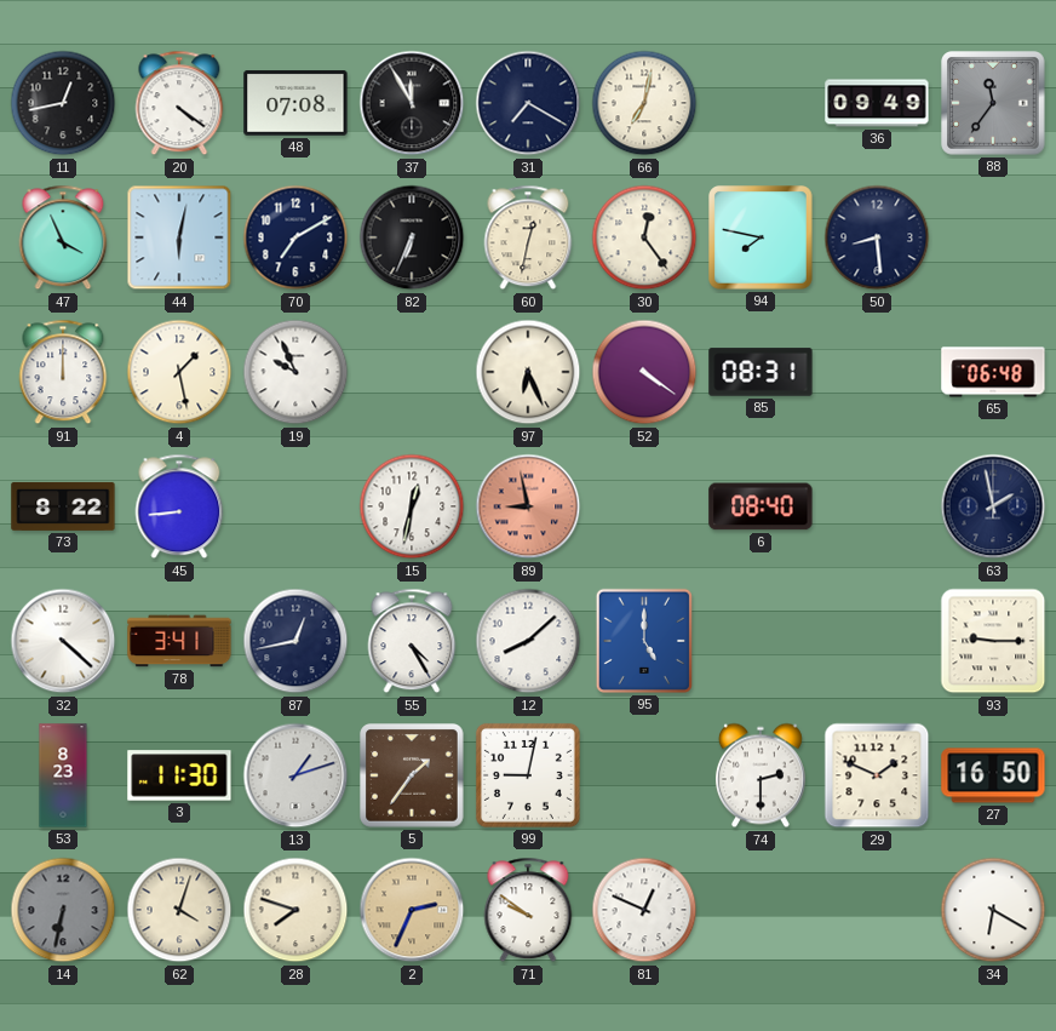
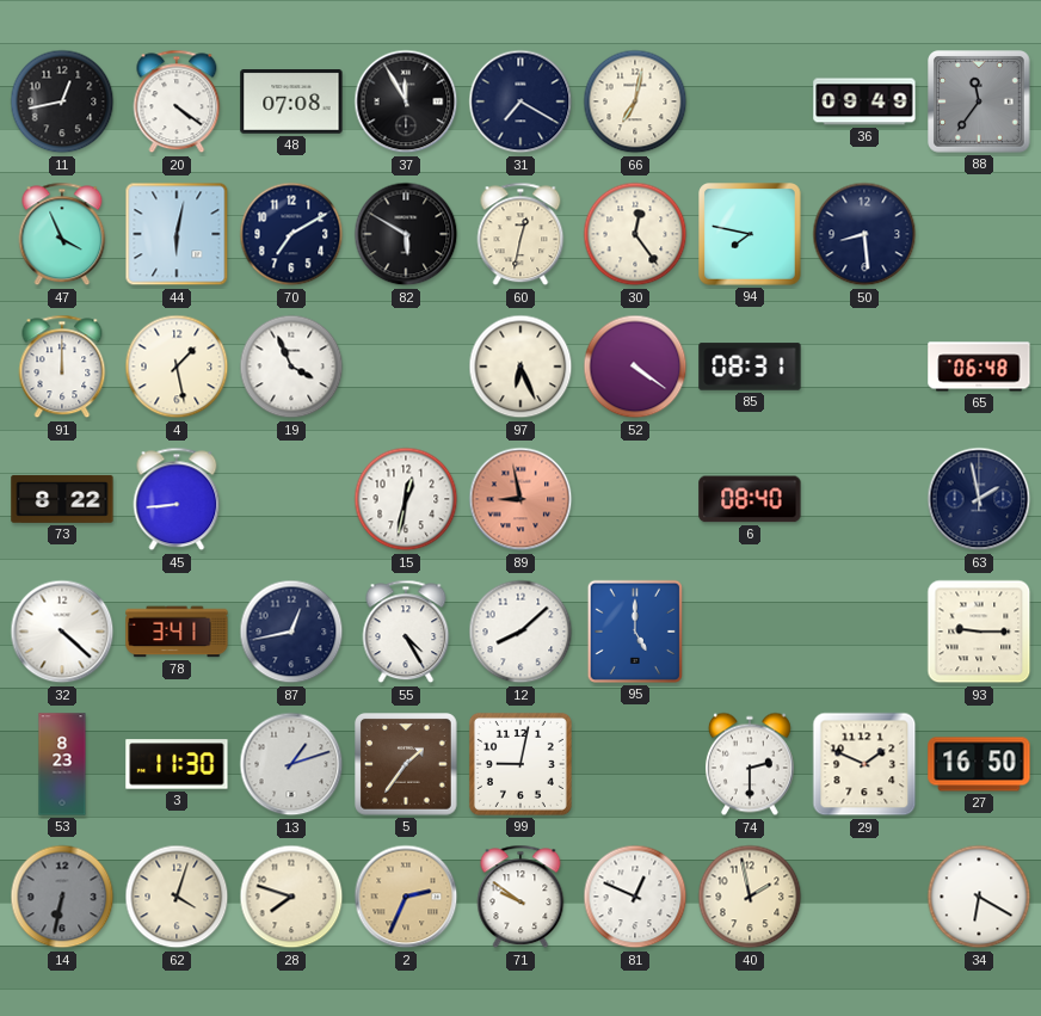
82: 6:34 -> 5:50
19: 9:56 -> 3:56
40: none -> 1:58
